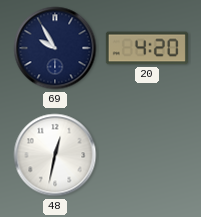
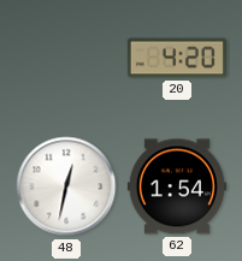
69: 9:55 -> none
62: none -> 1:54
